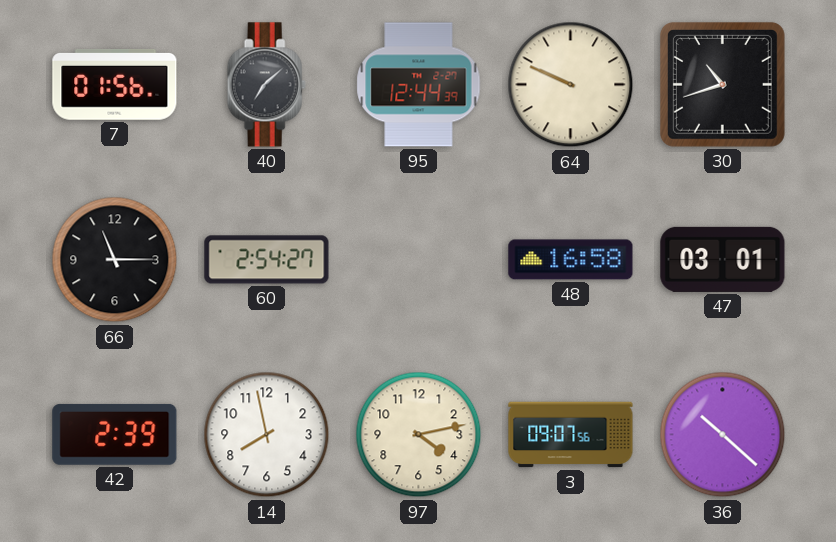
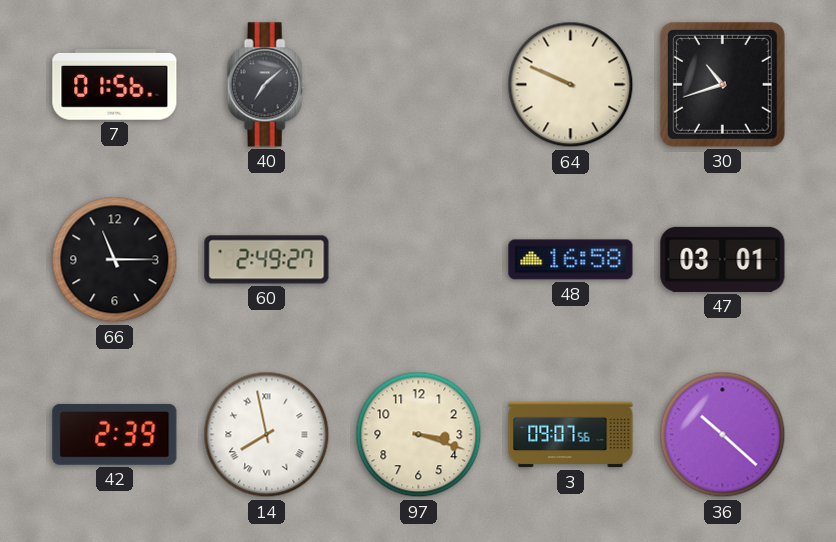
95: 12:44 -> none
60: 2:54 -> 2:49
14 numerals: Arabic -> Roman
97: 4:13 -> 3:18
